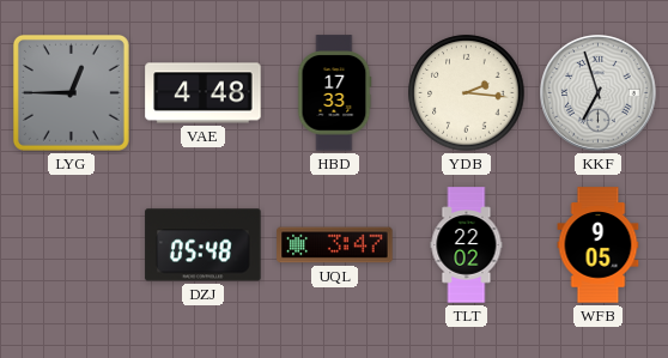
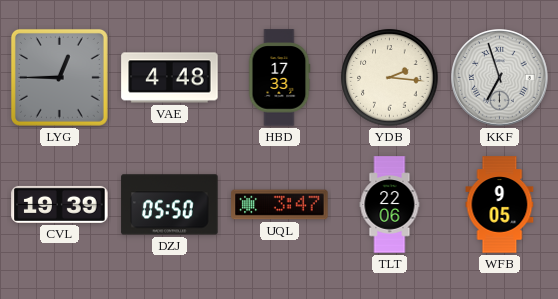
CVL: none -> 19:39
DZJ: 05:48 -> 05:50
TLT: 22:02 -> 22:06
